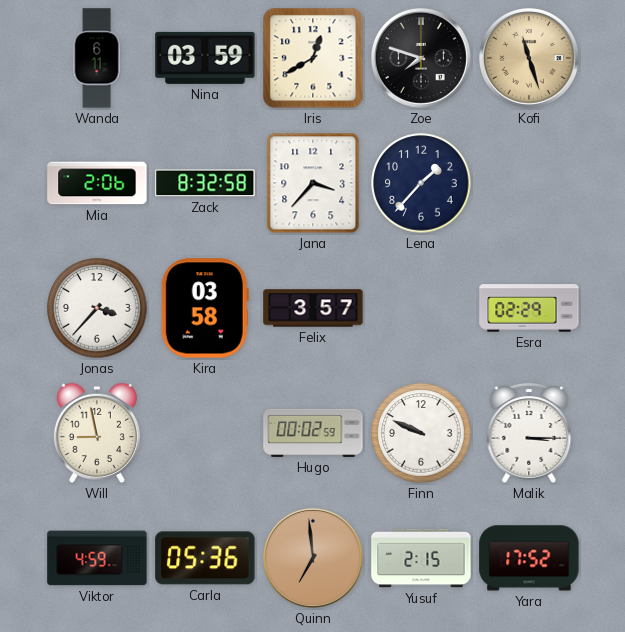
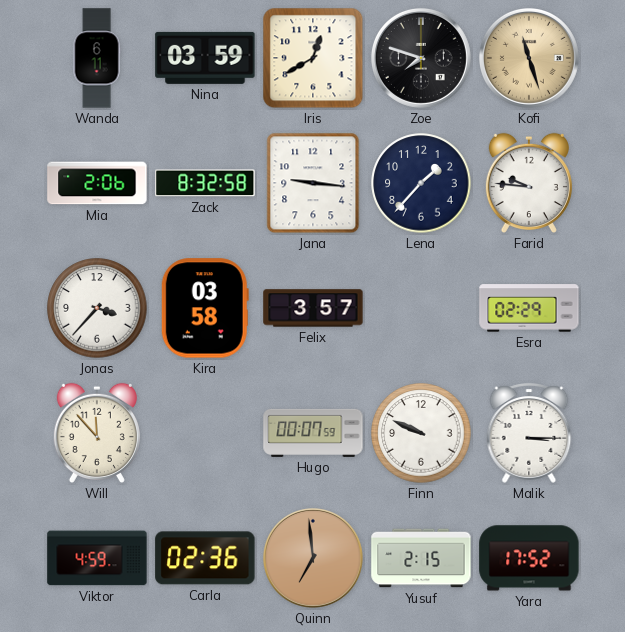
Jana: 3:37 -> 9:16
Farid: none -> 9:46
Will: 8:58 -> 11:53
Hugo: 00:02 -> 00:07
Carla: 05:36 -> 02:36
